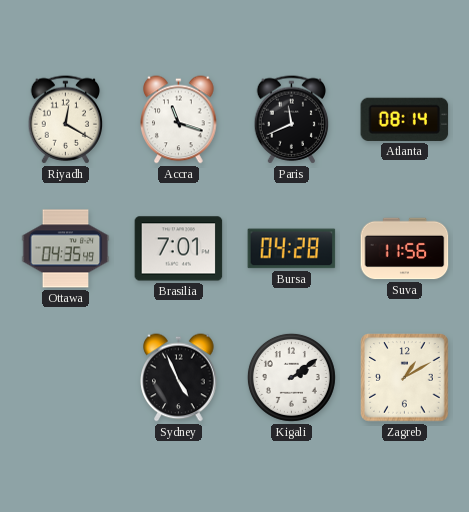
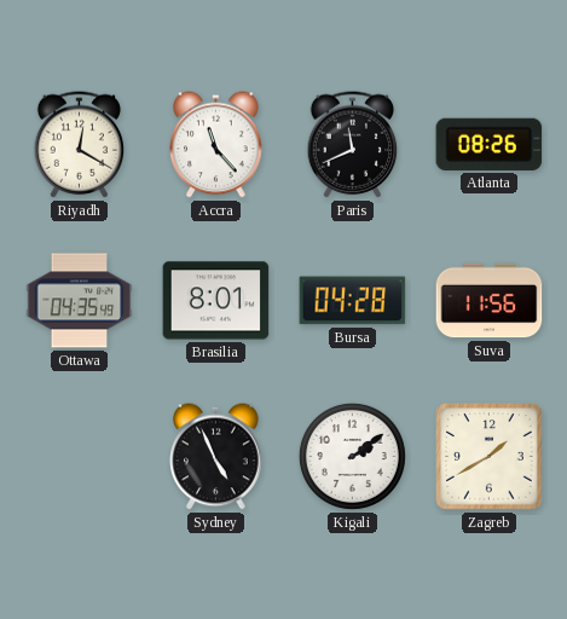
Accra: 11:18 -> 11:23
Atlanta: 08:14 -> 08:26
Brasilia: 7:01 -> 8:01
Zagreb: 1:10 -> 1:40
